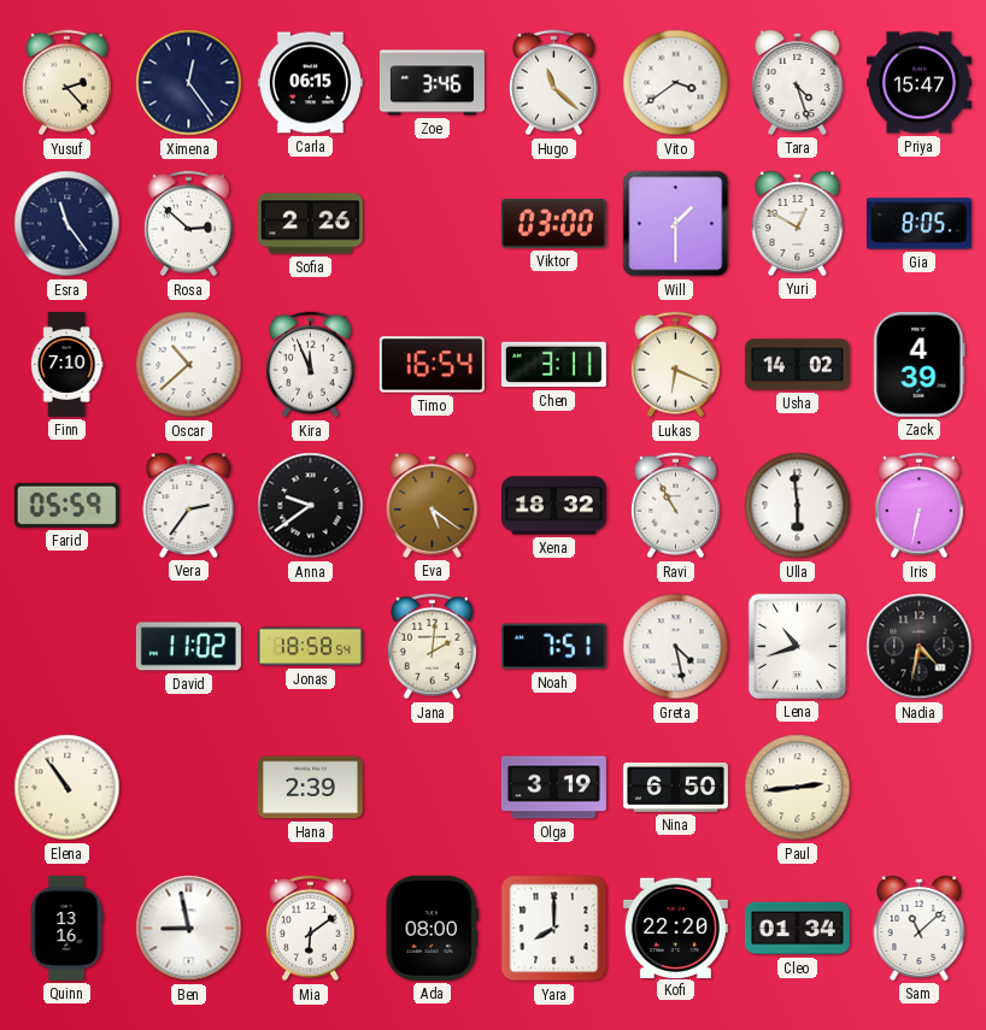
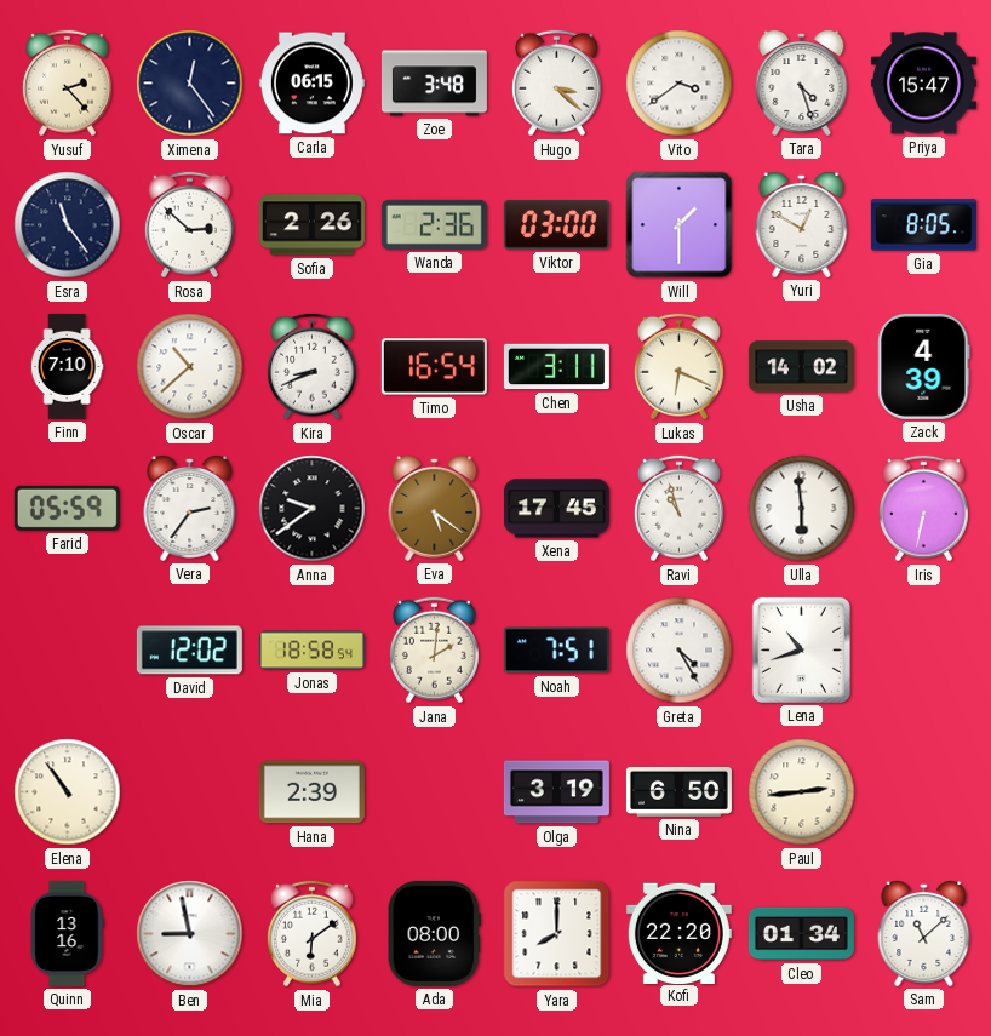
Zoe: 3:46 -> 3:48
Hugo: 11:22 -> 3:22
Wanda: none -> 2:36
Kira: 11:56 -> 8:41
Xena: 18:32 -> 17:45
Ravi: 10:55 -> 10:57
David: 11:02 -> 12:02
Greta: 4:28 -> 4:25
Nadia: 4:32 -> none
